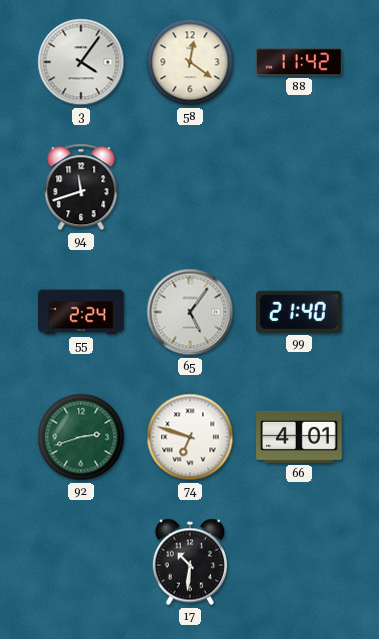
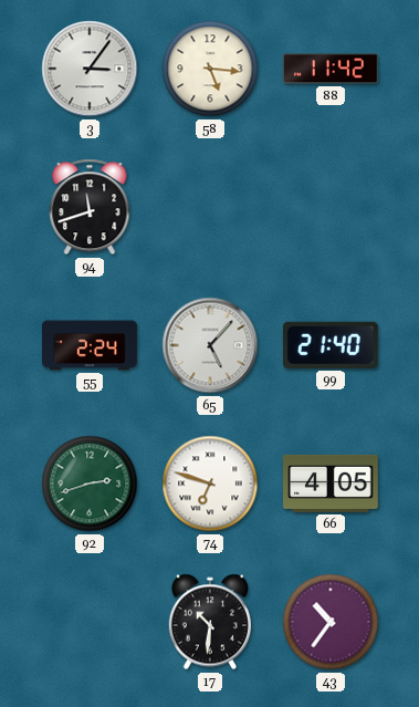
3: 4:06 -> 3:06
58: 12:21 -> 5:16
65: 5:06 -> 5:07
66: 4:01 -> 4:05
43: none -> 10:36
